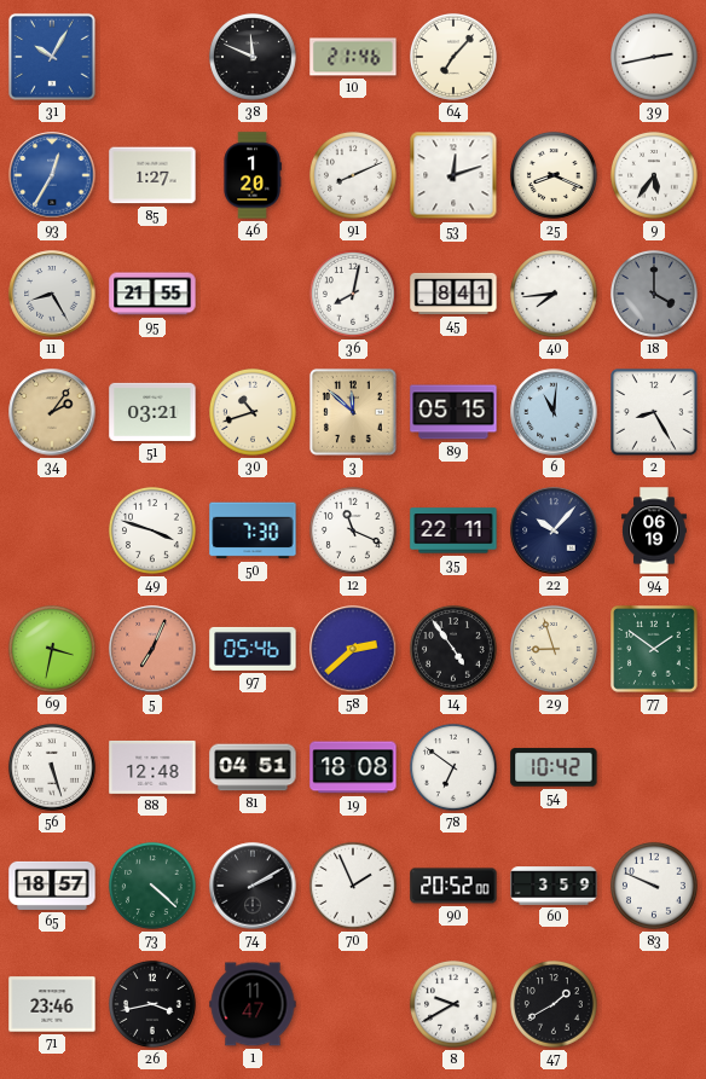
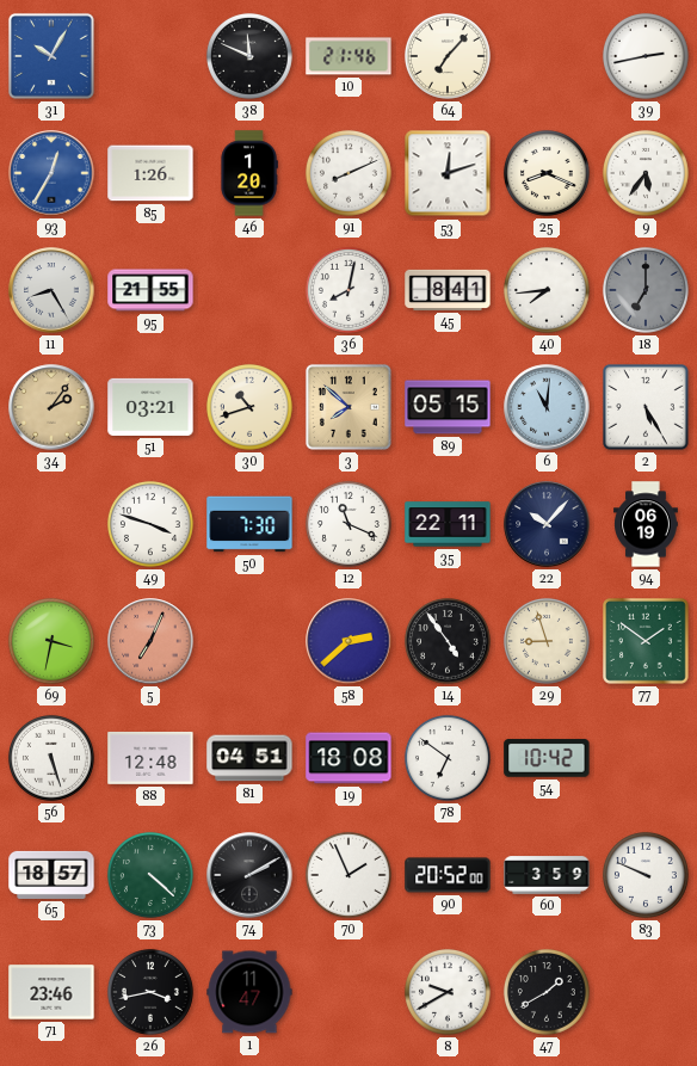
85: 1:27 -> 1:26
18: 4:00 -> 7:00
3: 11:52 -> 7:52
2: 8:25 -> 5:25
97: 05:46 -> none
